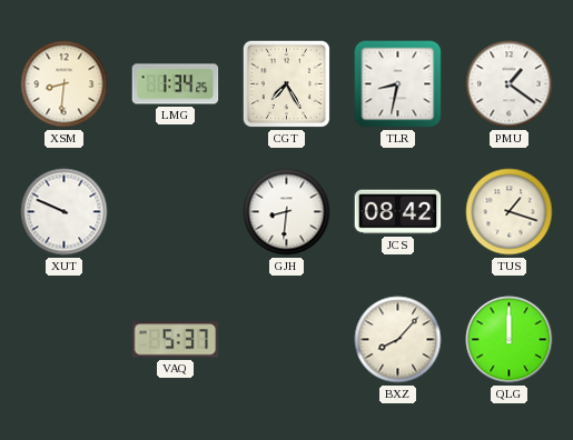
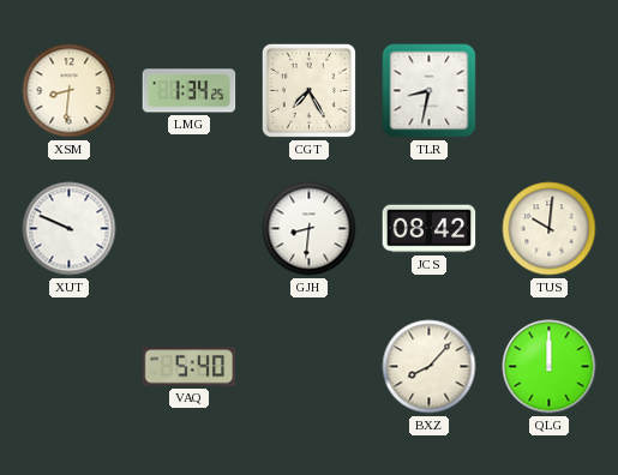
PMU: 1:21 -> none
TUS: 1:18 -> 10:01
VAQ: 5:37 -> 5:40
